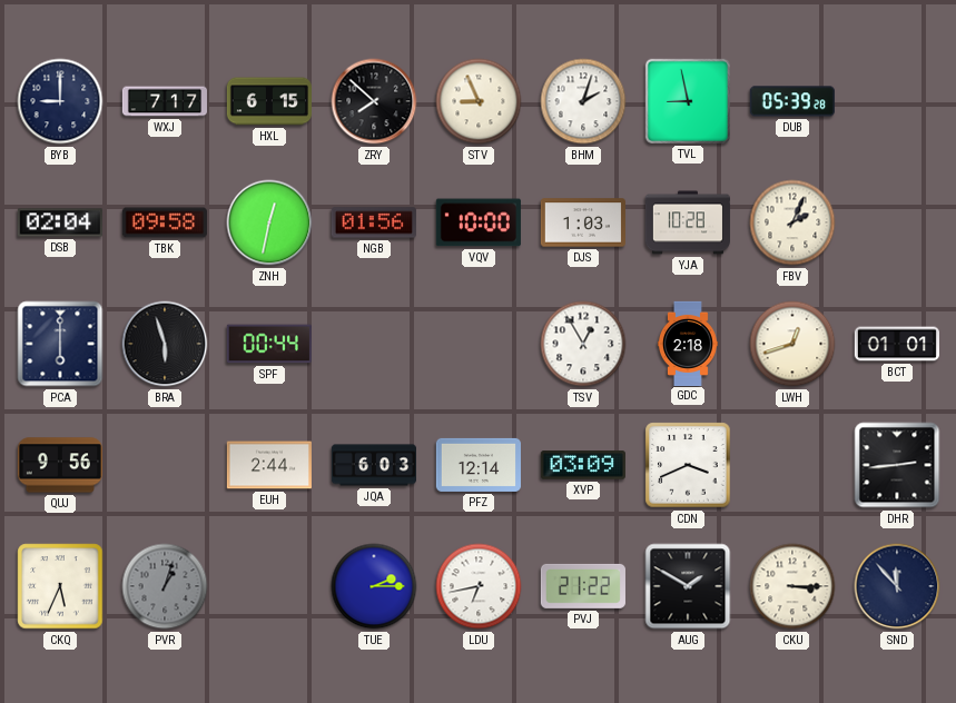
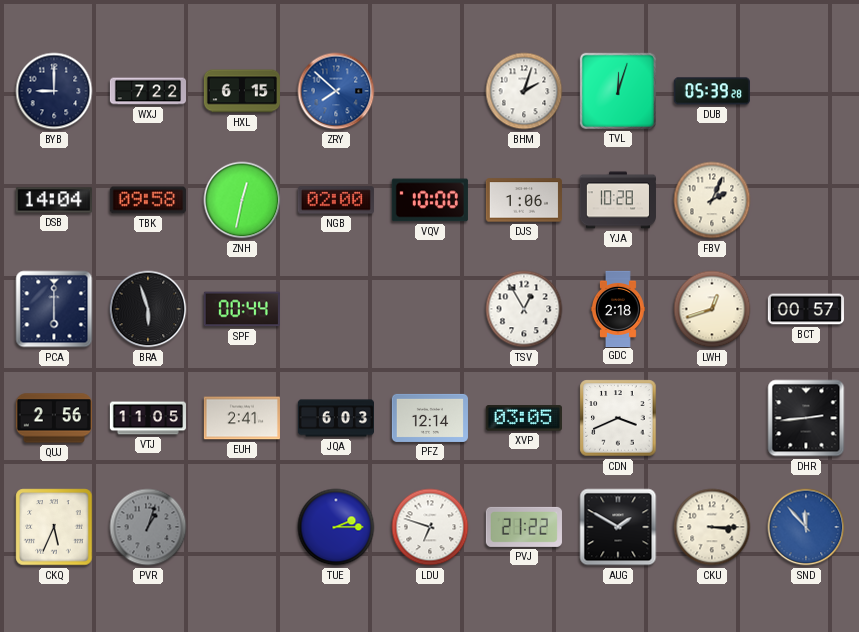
WXJ: 7:17 -> 7:22
ZRY dial: black -> blue
STV: 8:56 -> none
TVL: 8:58 -> 12:03
DSB: 02:04 -> 14:04
NGB: 01:56 -> 02:00
DJS: 1:03 -> 1:06
BCT: 01:01 -> 00:57
QUJ: 9:56 -> 2:56
VTJ: none -> 11:05
EUH: 2:44 -> 2:41
XVP: 03:09 -> 03:05
LDU: 6:43 -> 6:48
SND dial: navy -> blue
